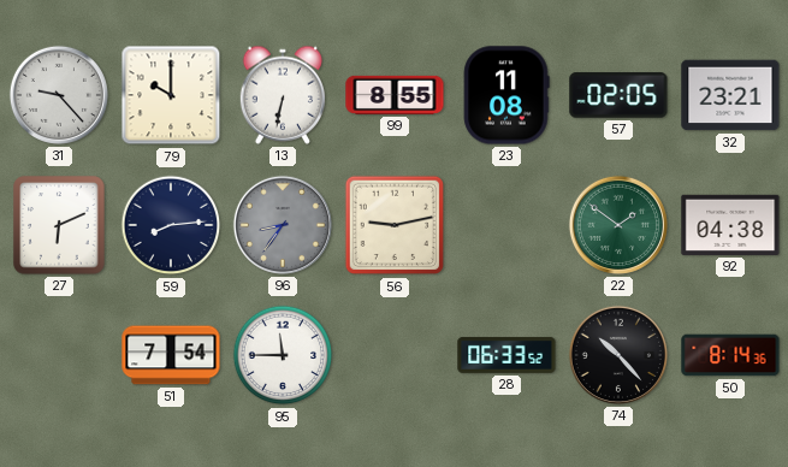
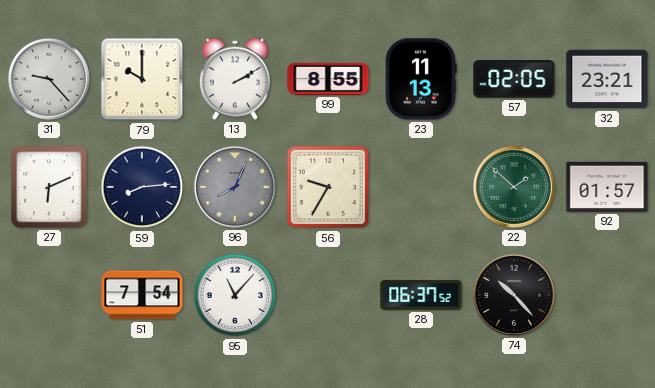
13: 6:32 -> 2:10
23: 11:08 -> 11:13
96: 8:36 -> 8:04
56: 9:13 -> 9:35
22: 1:51 -> 1:52
92: 04:38 -> 01:57
95: 11:45 -> 11:07
28: 06:33 -> 06:37
50: 8:14 -> none
